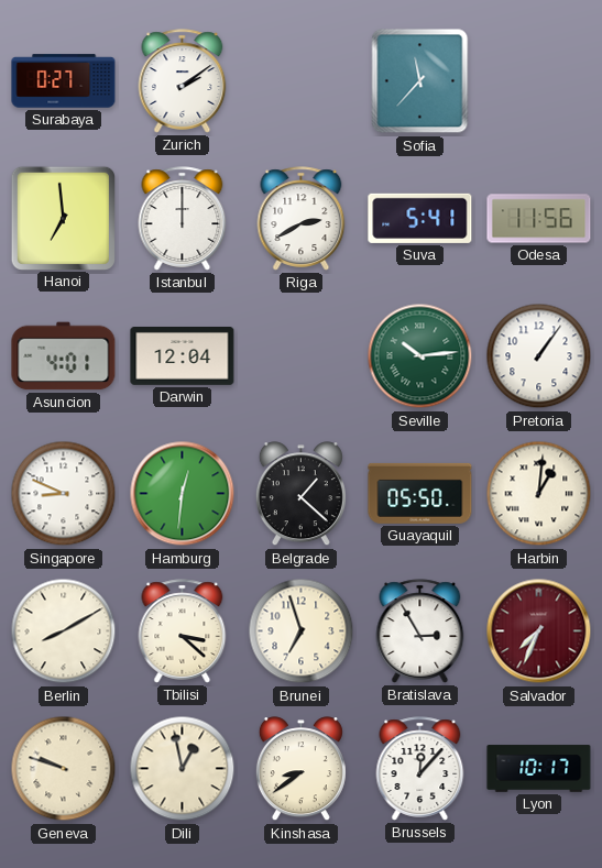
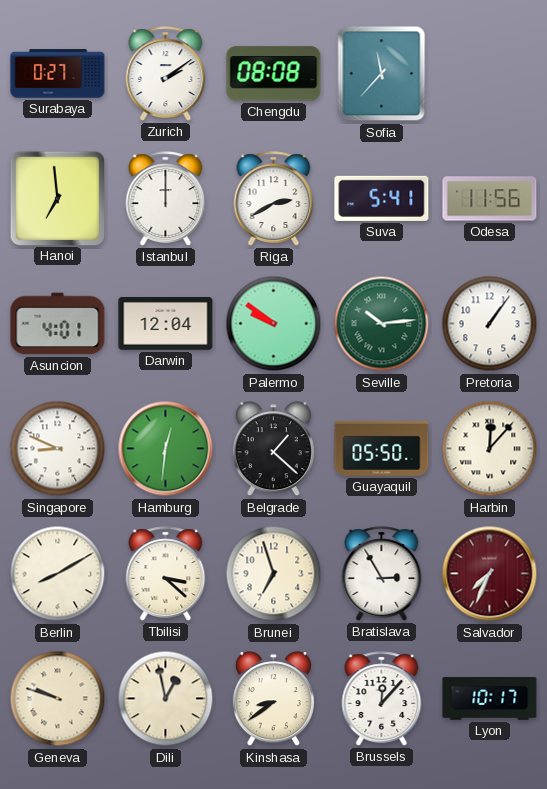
Chengdu: none -> 08:08
Palermo: none -> 9:51
Harbin: 1:01 -> 12:07
